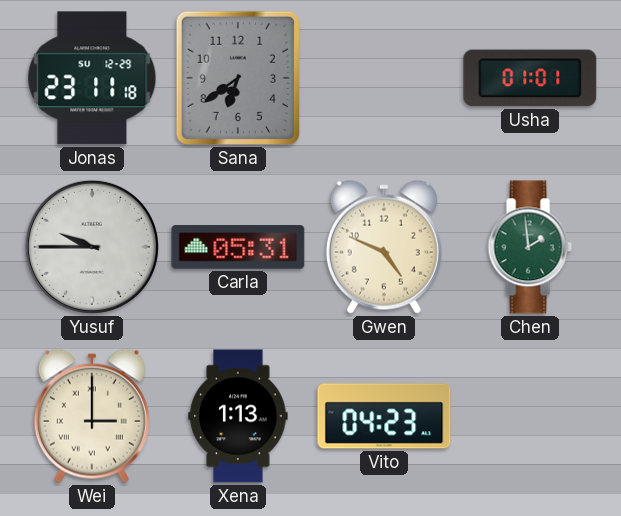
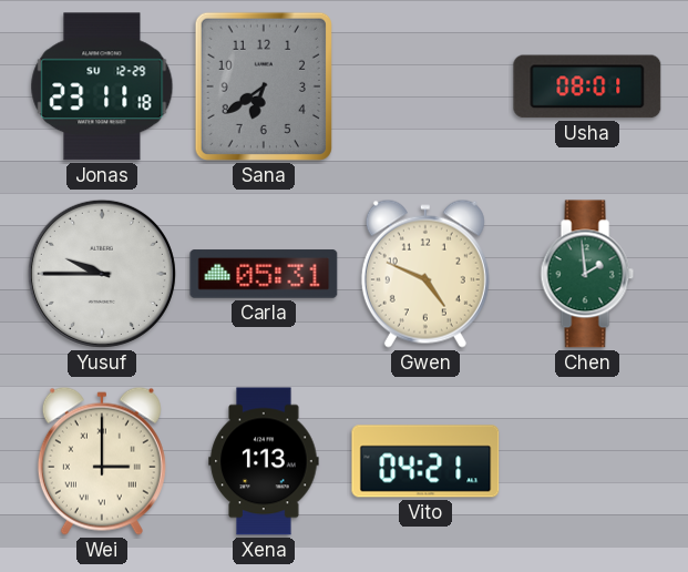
Usha: 01:01 -> 08:01
Vito: 04:23 -> 04:21
